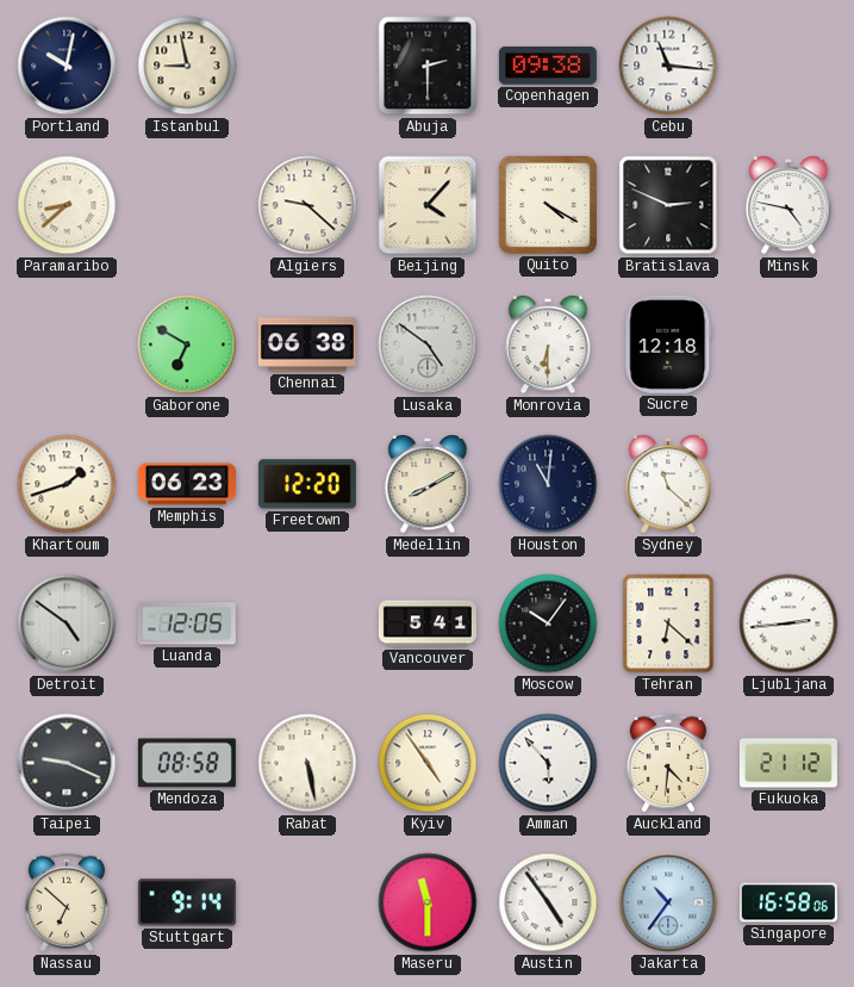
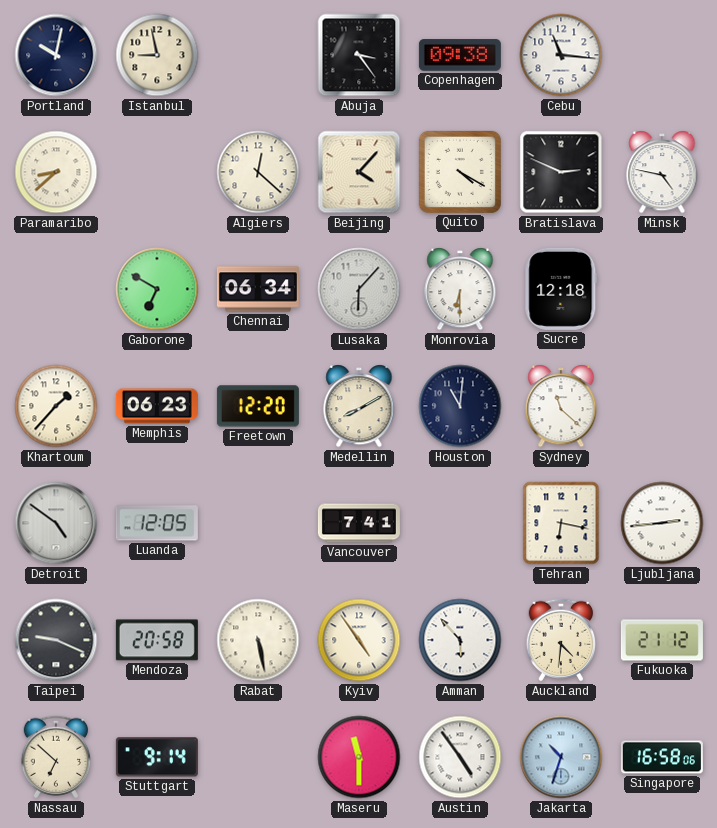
Abuja: 2:30 -> 3:24
Algiers: 9:22 -> 12:22
Chennai: 06:38 -> 06:34
Lusaka: 4:51 -> 6:07
Khartoum: 1:42 -> 1:37
Vancouver: 5:41 -> 7:41
Moscow: 10:06 -> none
Tehran: 6:22 -> 6:17
Mendoza: 08:58 -> 20:58
Jakarta: 10:36 -> 10:33
